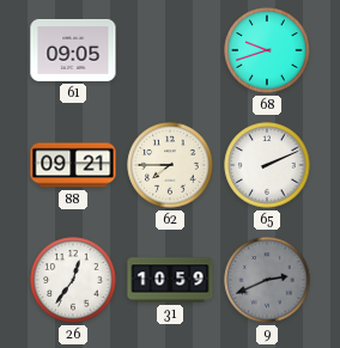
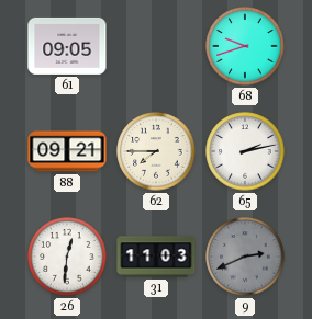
65: 2:11 -> 2:13
26: 12:36 -> 12:31
31: 10:59 -> 11:03
